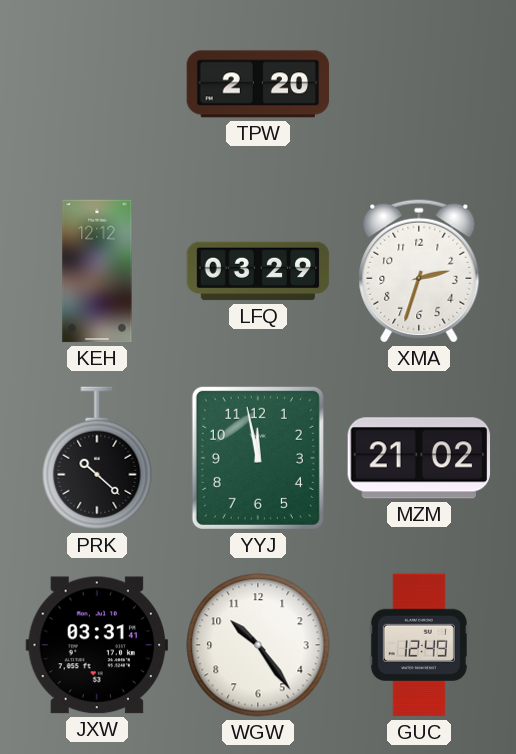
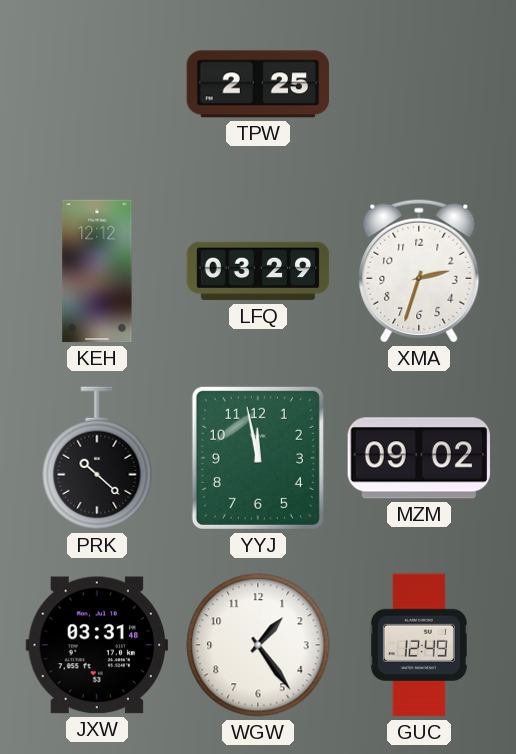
TPW: 2:20 -> 2:25
MZM: 21:02 -> 09:02
JXW: 03:31:41 -> 03:31:48
WGW: 10:24 -> 1:24
